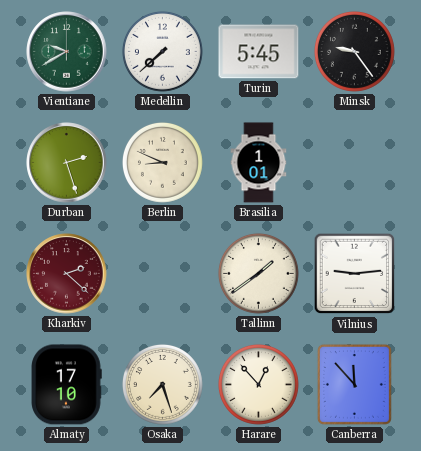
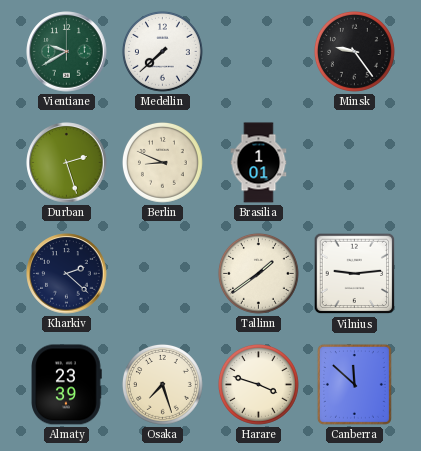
Turin: 5:45 -> none
Kharkiv dial: burgundy -> navy
Almaty: 17:10 -> 23:39
Harare: 12:53 -> 3:48
Canberra: 11:53 -> 11:52
